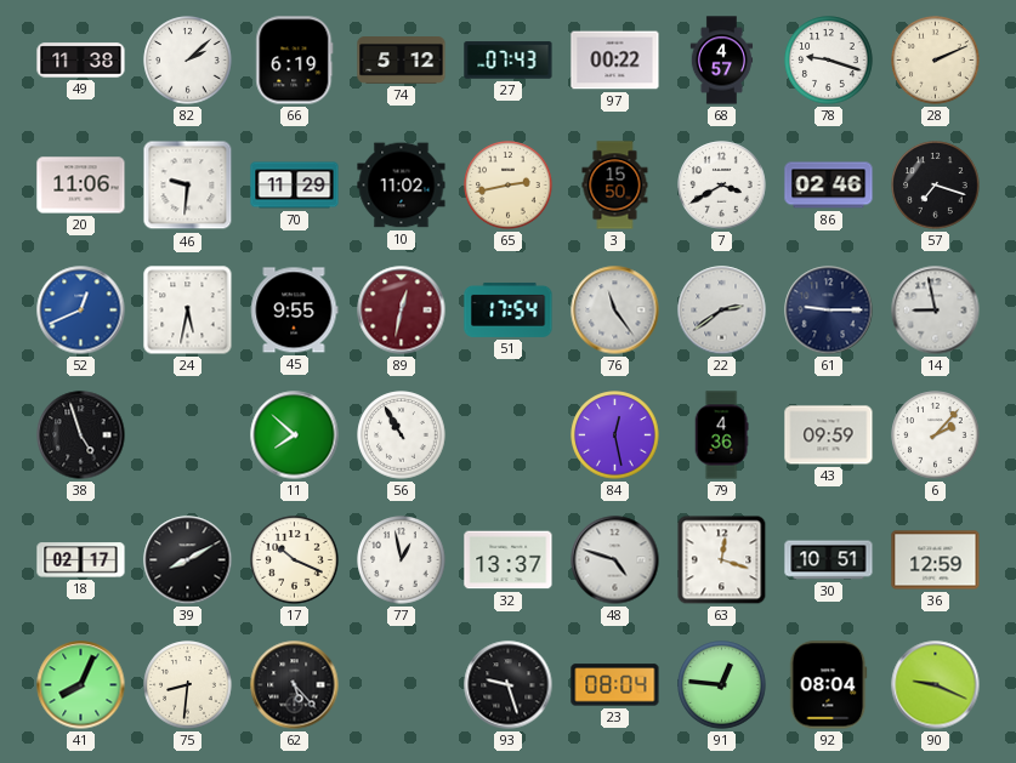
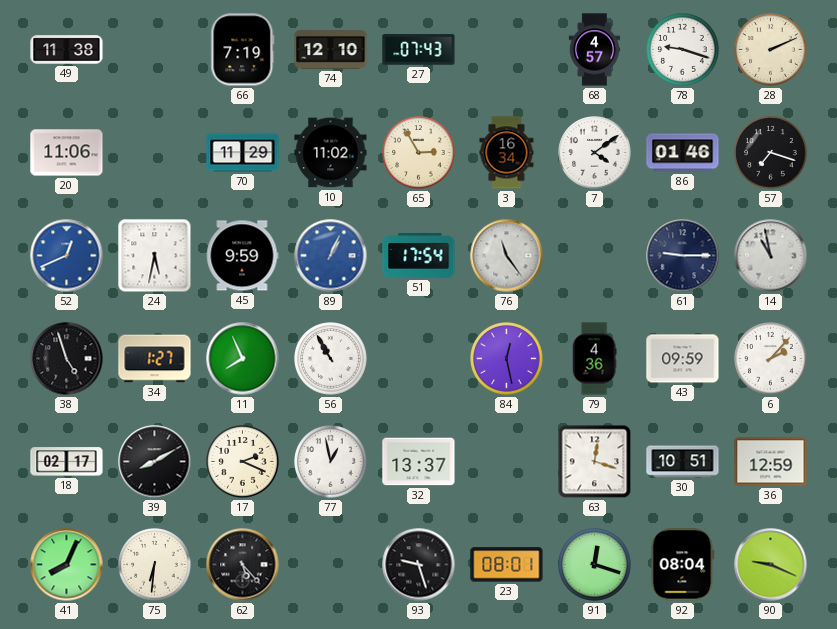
82: 2:08 -> none
66: 6:19 -> 7:19
74: 5:12 -> 12:10
97: 00:22 -> none
46: 9:31 -> none
65: 2:43 -> 2:55
3: 15:50 -> 16:34
7: 3:40 -> 4:09
86: 02:46 -> 01:46
45: 9:55 -> 9:59
89: 12:32 -> 1:04
89 dial: burgundy -> blue
22: 2:39 -> none
14: 8:58 -> 10:58
34: none -> 1:27
11: 7:52 -> 7:56
17: 10:19 -> 2:19
48: 4:48 -> none
75: 8:31 -> 6:31
23: 08:04 -> 08:01
91: 12:46 -> 12:18
